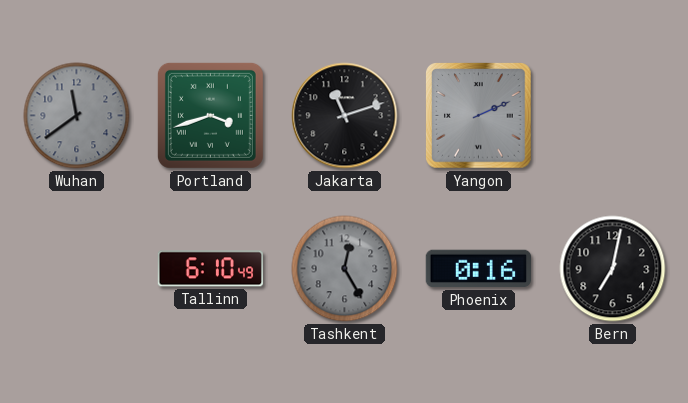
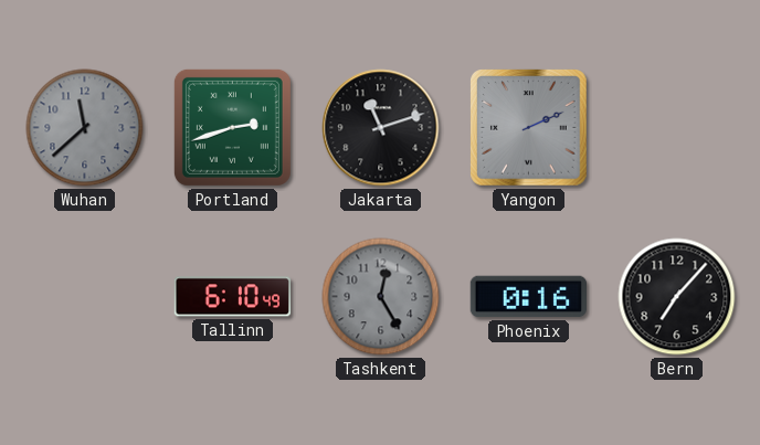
Wuhan: 11:39 -> 11:38
Portland: 3:42 -> 2:42
Bern: 7:02 -> 7:07
